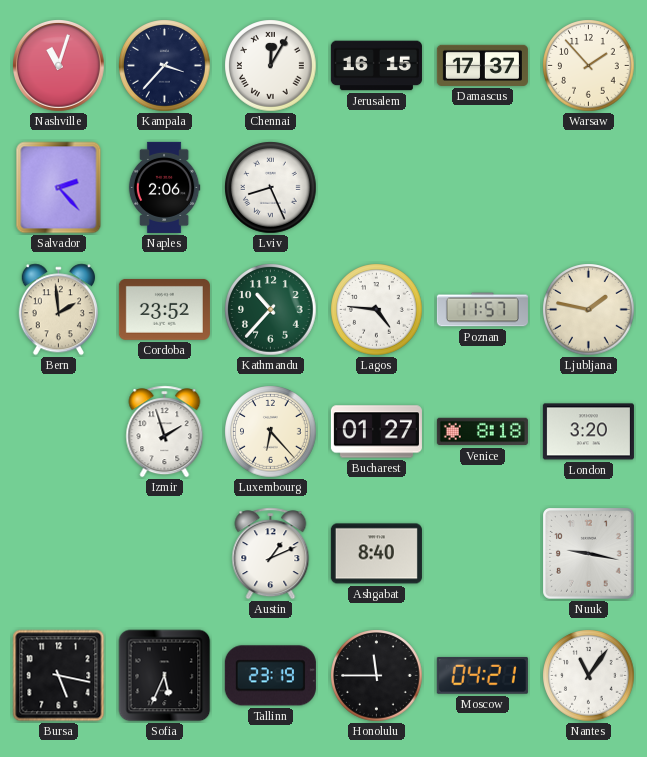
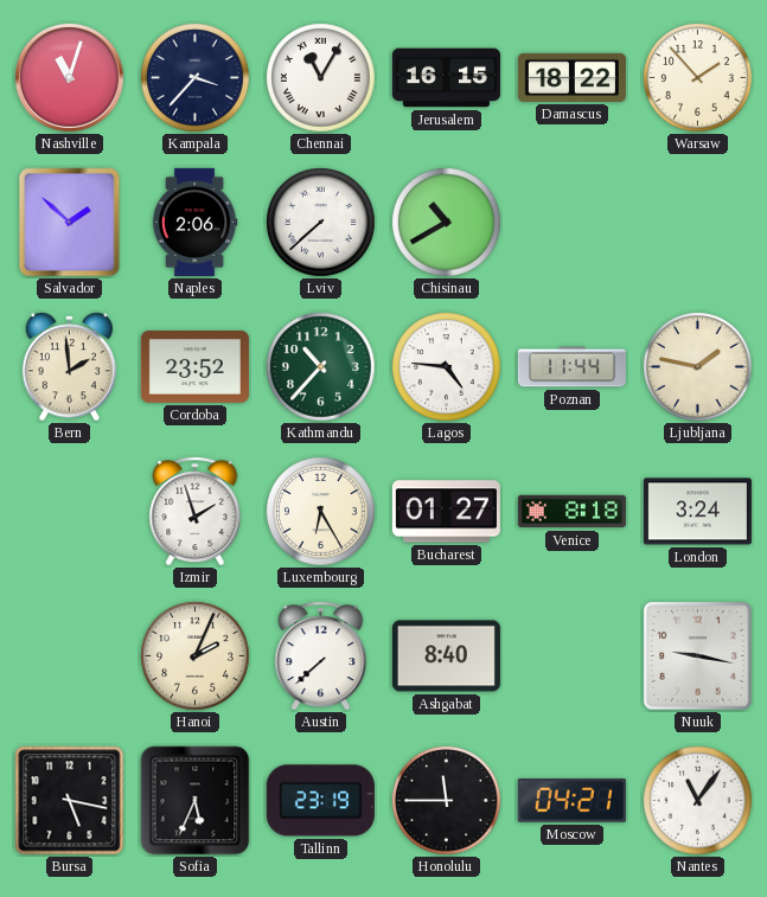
Chennai: 12:05 -> 11:05
Damascus: 17:37 -> 18:22
Salvador: 2:23 -> 1:52
Lviv: 8:26 -> 7:38
Chisinau: none -> 10:40
Poznan: 11:57 -> 11:44
Luxembourg: 6:23 -> 6:25
London: 3:20 -> 3:24
Hanoi: none -> 2:04
Austin: 1:11 -> 7:38
